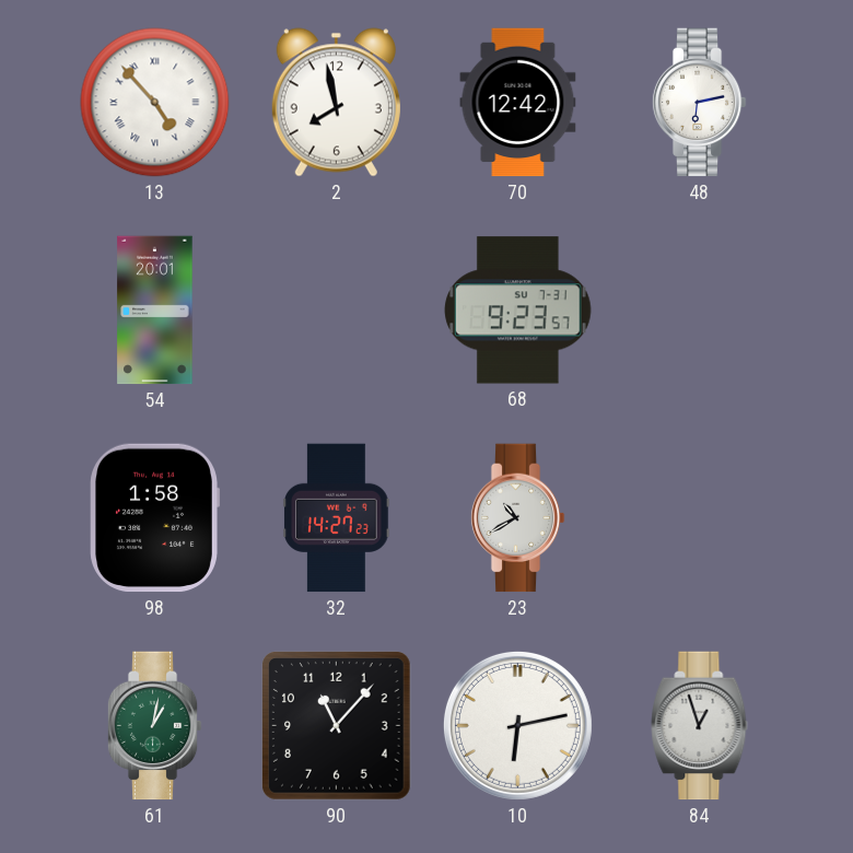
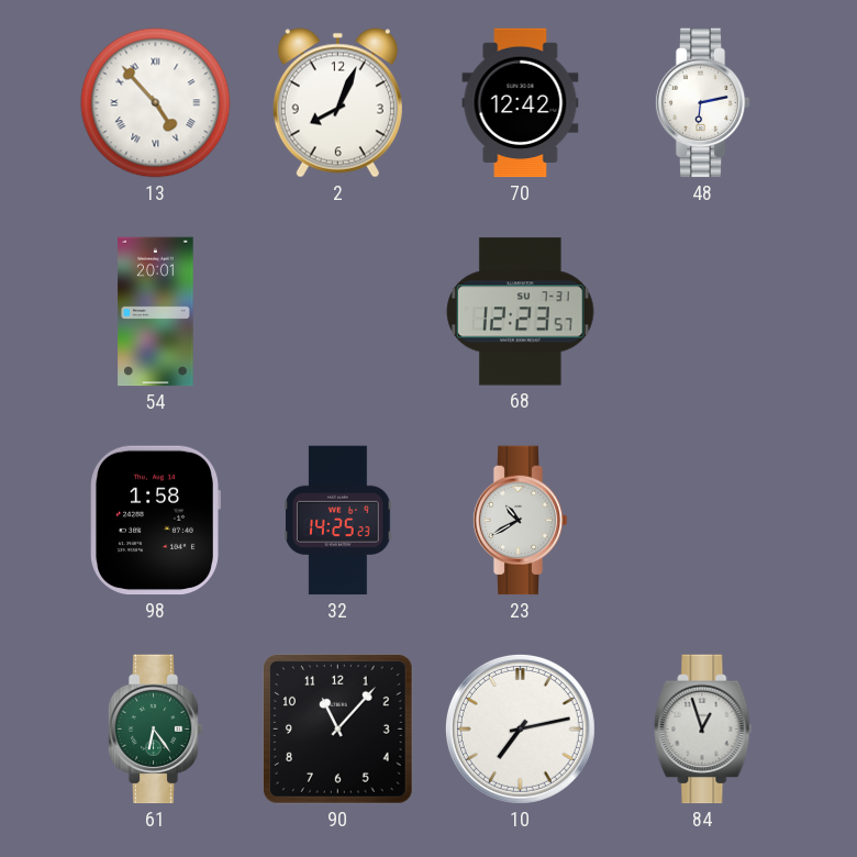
2: 7:58 -> 8:04
68: 9:23 -> 12:23
32: 14:27 -> 14:25
61: 1:02 -> 6:24
10: 6:13 -> 7:13
